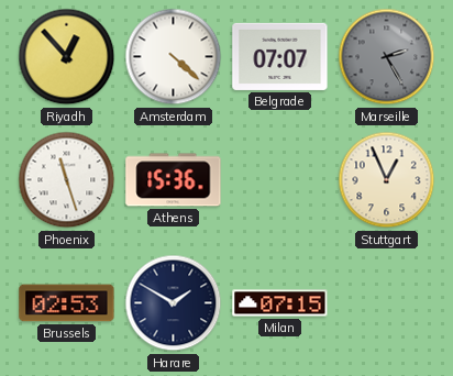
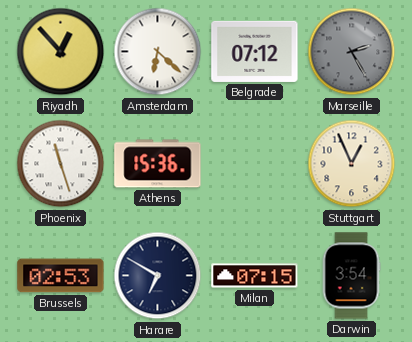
Amsterdam: 4:22 -> 6:22
Belgrade: 07:07 -> 07:12
Harare: 1:50 -> 6:50
Darwin: none -> 3:54
